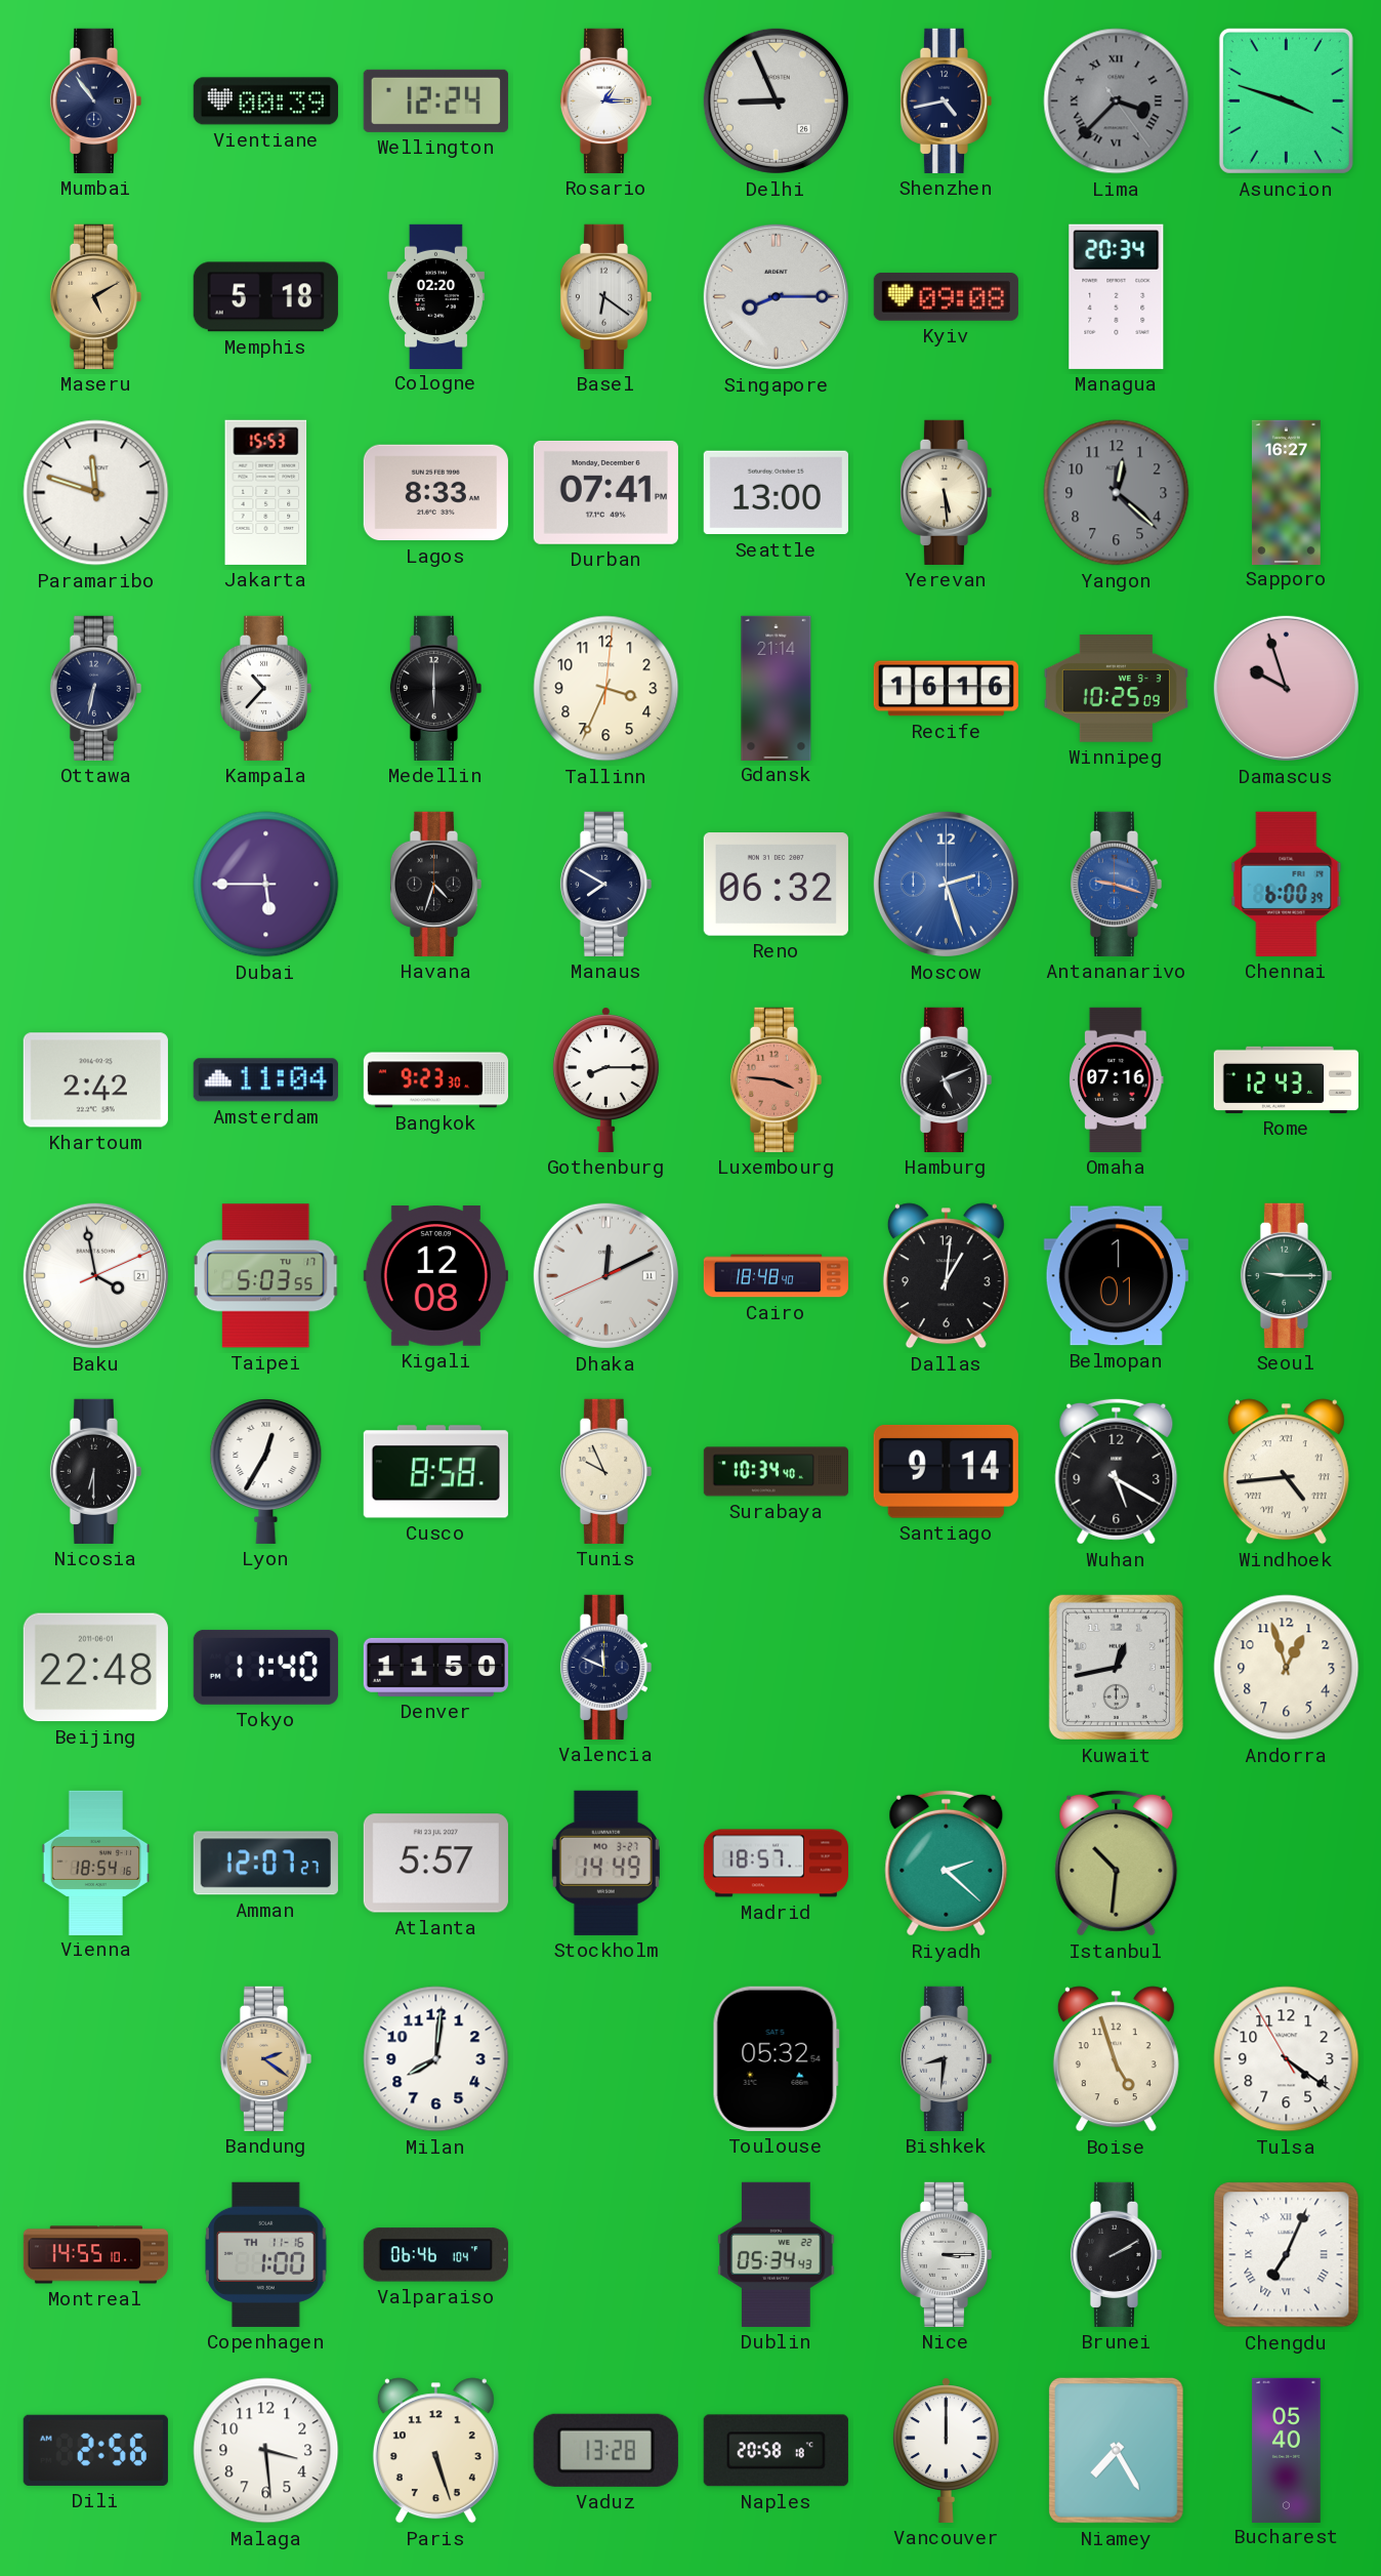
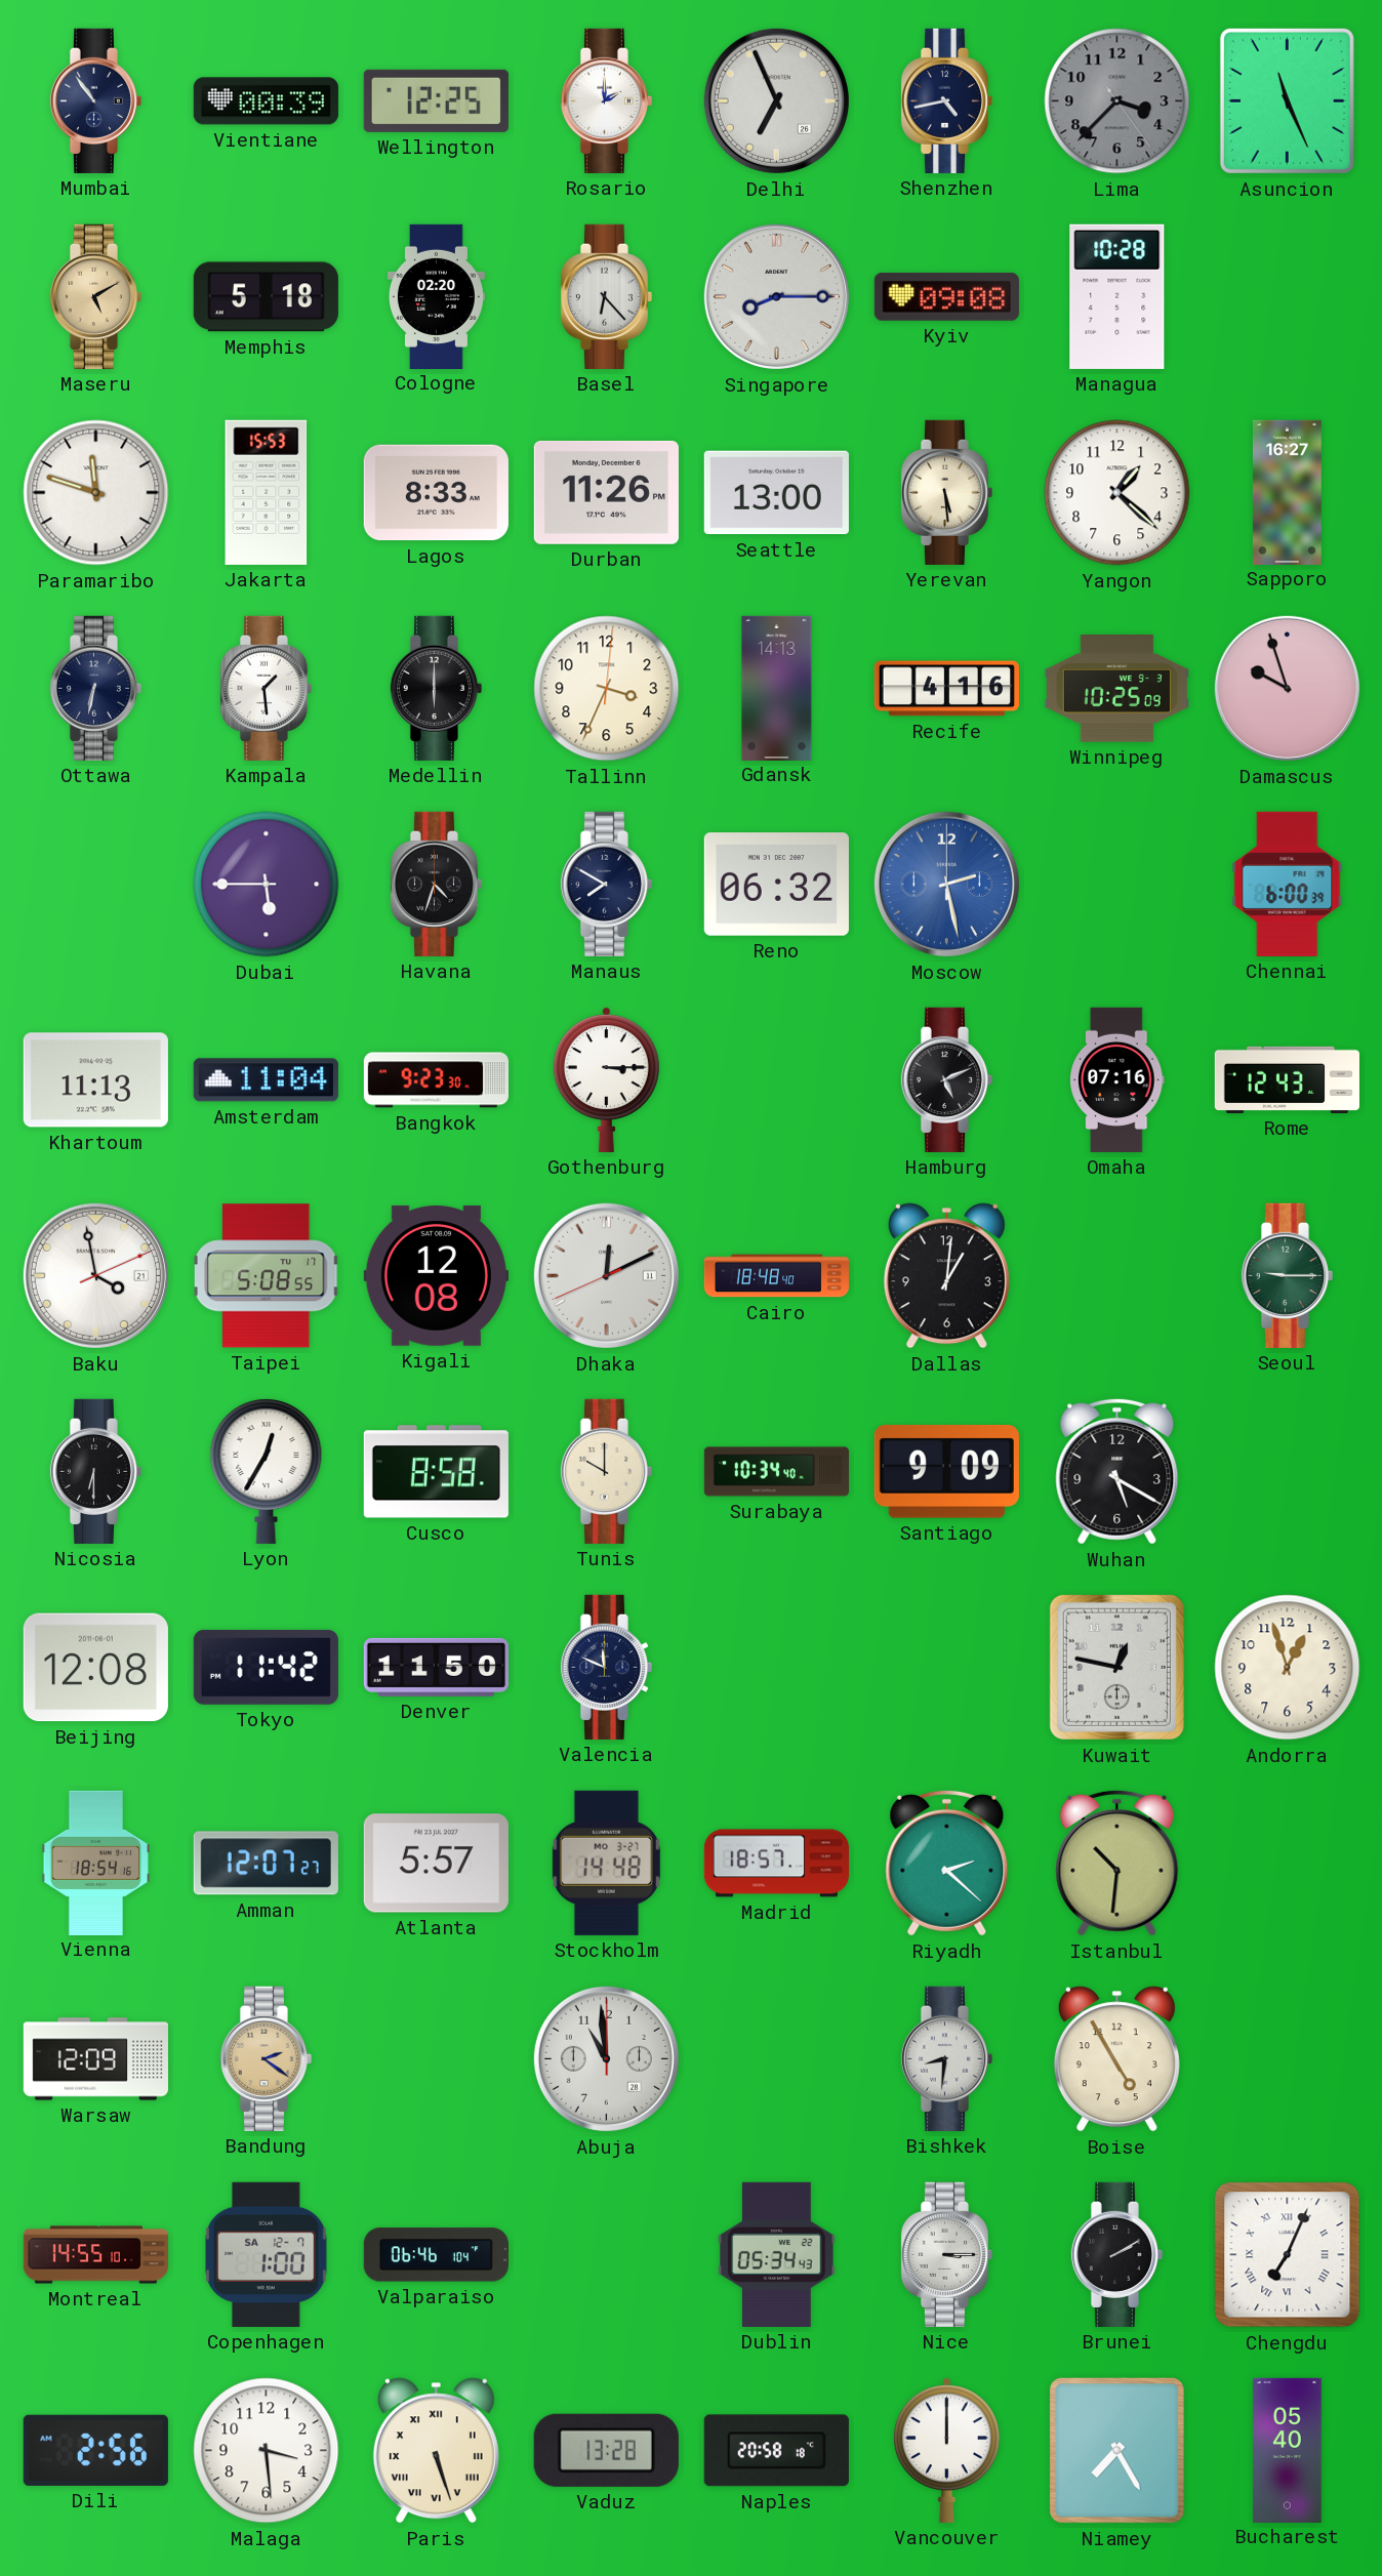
Wellington: 12:24 -> 12:25
Rosario: 1:15 -> 2:00
Delhi: 8:56 -> 6:56
Lima numerals: Roman -> Arabic
Asuncion: 3:48 -> 11:26
Basel: 6:21 -> 6:23
Managua: 20:34 -> 10:28
Durban: 07:41 -> 11:26
Yangon: 12:22 -> 1:22
Yangon dial: grey -> white
Kampala: 10:37 -> 1:29
Gdansk: 21:14 -> 14:13
Recife: 16:16 -> 4:16
Moscow: 2:27 -> 2:28
Antananarivo: 9:18 -> none
Khartoum: 2:42 -> 11:13
Gothenburg: 8:15 -> 3:15
Luxembourg: 3:46 -> none
Taipei: 5:03 -> 5:08
Belmopan: 1:01 -> none
Tunis: 9:56 -> 10:00
Santiago: 9:14 -> 9:09
Windhoek: 4:44 -> none
Beijing: 22:48 -> 12:08
Tokyo: 11:40 -> 11:42
Kuwait: 12:43 -> 12:47
Stockholm: 14:49 -> 14:48
Warsaw: none -> 12:09
Milan: 8:01 -> none
Abuja: none -> 10:59
Toulouse: 05:32 -> none
Boise: 4:57 -> 4:55
Tulsa: 4:20 -> none
Copenhagen date: TH 11-16 -> SA 12-7
Paris numerals: Arabic -> Roman
